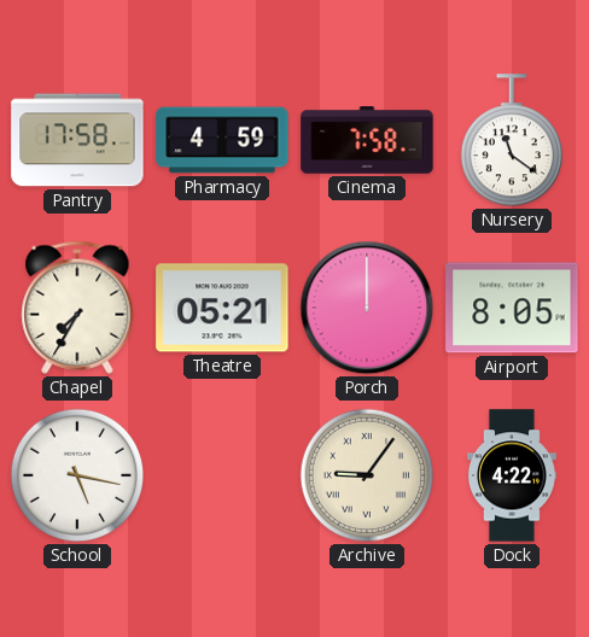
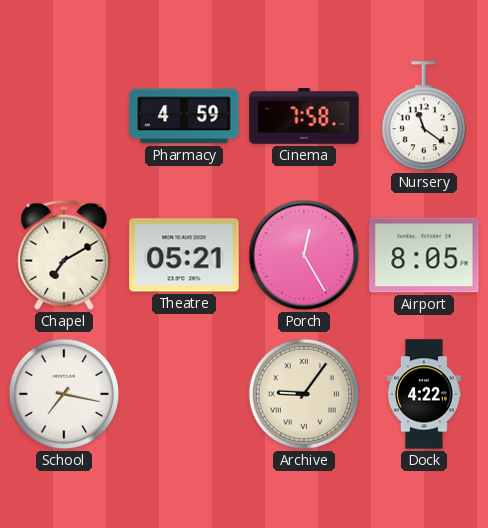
Pantry: 17:58 -> none
Chapel: 7:35 -> 7:10
Porch: 12:00 -> 12:25
School: 5:17 -> 7:17
